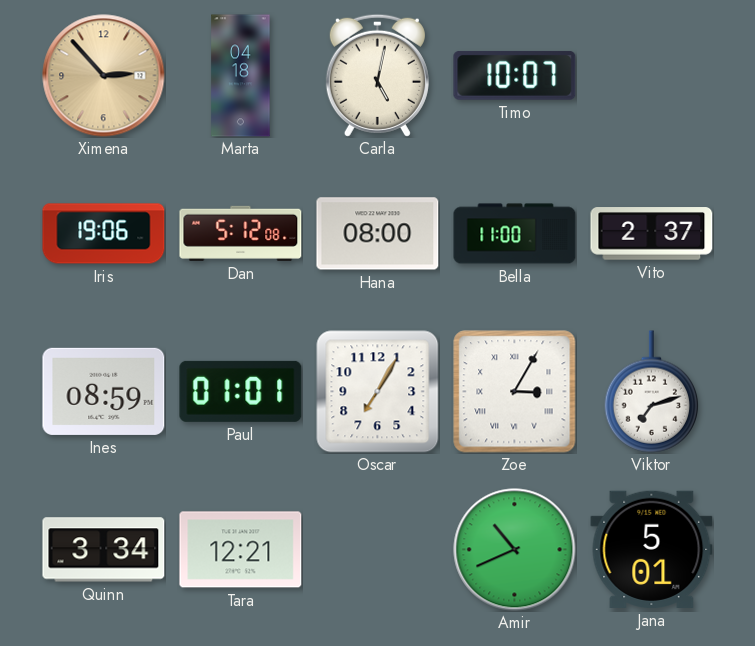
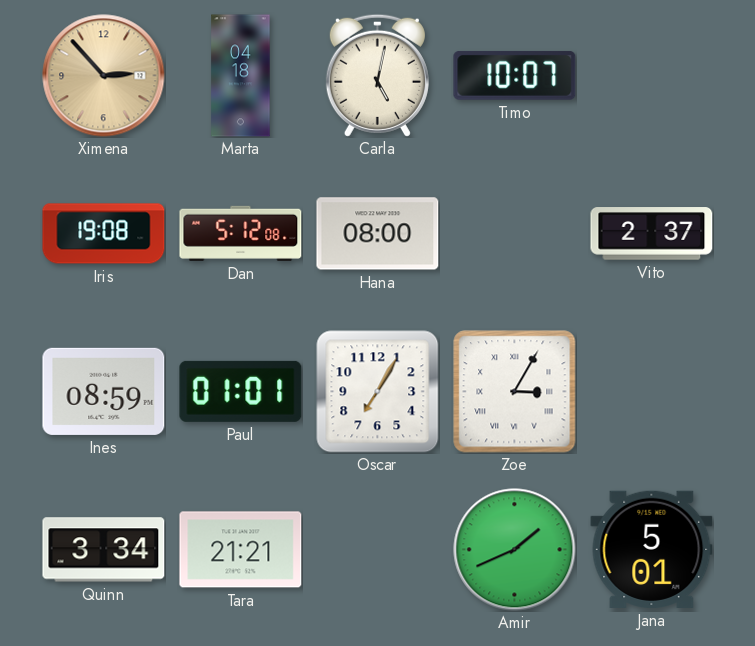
Iris: 19:06 -> 19:08
Bella: 11:00 -> none
Viktor: 7:12 -> none
Tara: 12:21 -> 21:21
Amir: 10:41 -> 1:41
